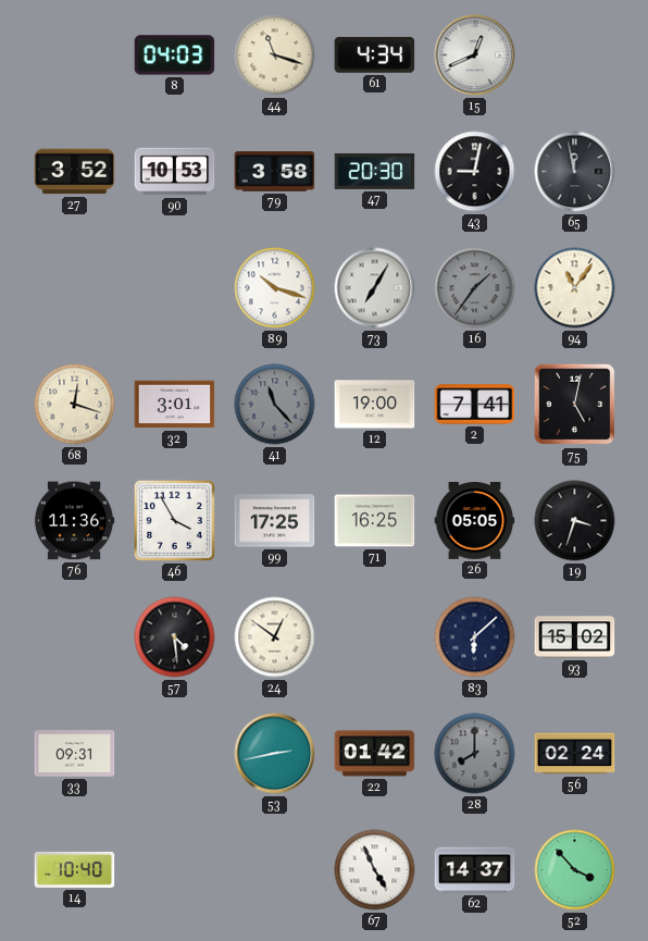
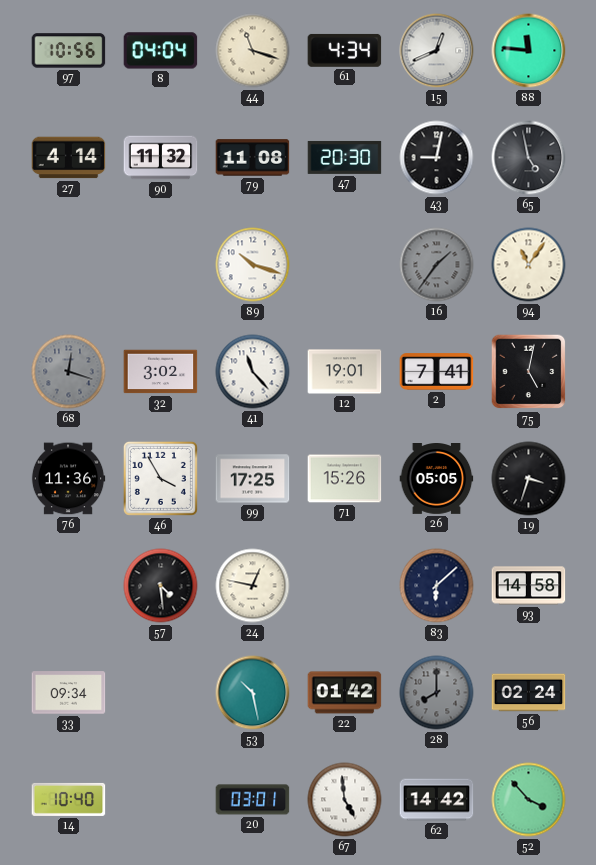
97: none -> 10:56
8: 04:03 -> 04:04
88: none -> 11:46
27: 3:52 -> 4:14
90: 10:53 -> 11:32
79: 3:58 -> 11:08
65: 11:58 -> 4:58
73: 7:05 -> none
68 dial: cream -> grey
32: 3:01 -> 3:02
41 dial: grey -> white
12: 19:00 -> 19:01
71: 16:25 -> 15:26
24: 12:51 -> 12:47
93: 15:02 -> 14:58
33: 09:31 -> 09:34
53: 2:43 -> 10:28
20: none -> 03:01
67: 4:56 -> 4:59
62: 14:37 -> 14:42
